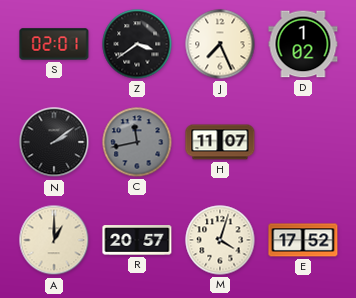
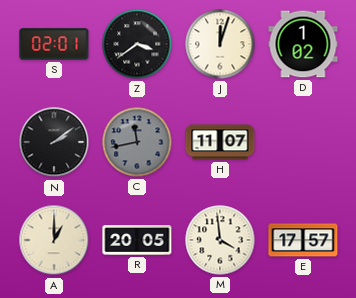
J: 7:26 -> 12:03
R: 20:57 -> 20:05
M: 4:03 -> 3:59
E: 17:52 -> 17:57
